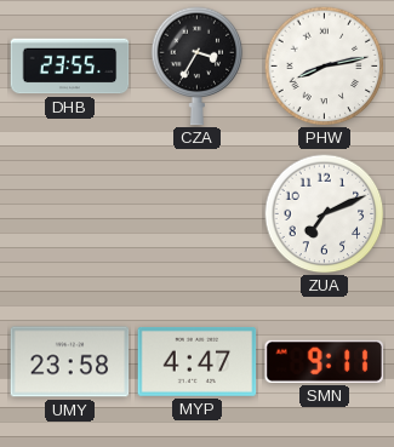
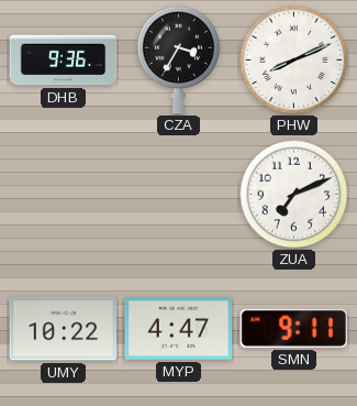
DHB: 23:55 -> 9:36
PHW: 8:13 -> 8:11
UMY: 23:58 -> 10:22
